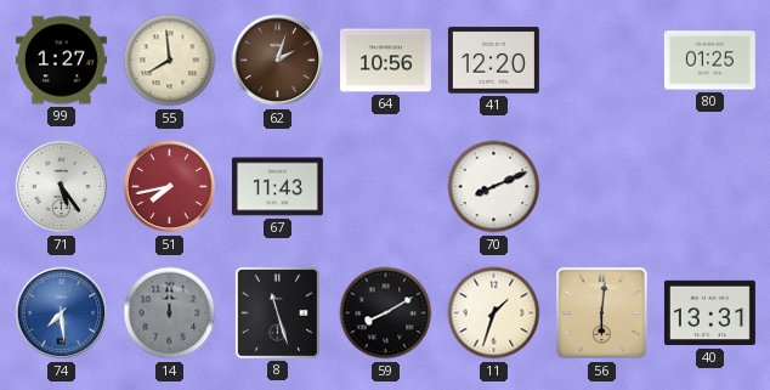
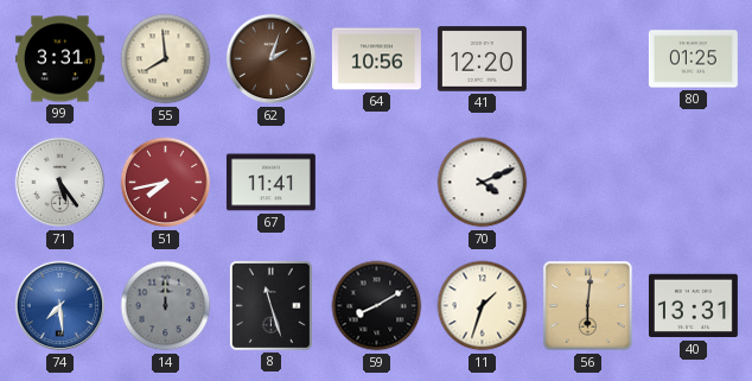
99: 1:27 -> 3:31
67: 11:43 -> 11:41
70: 8:11 -> 4:11
